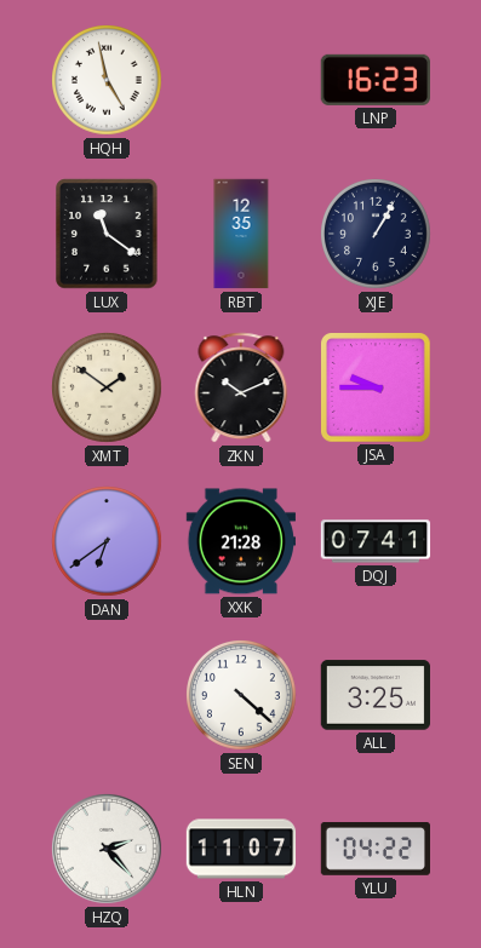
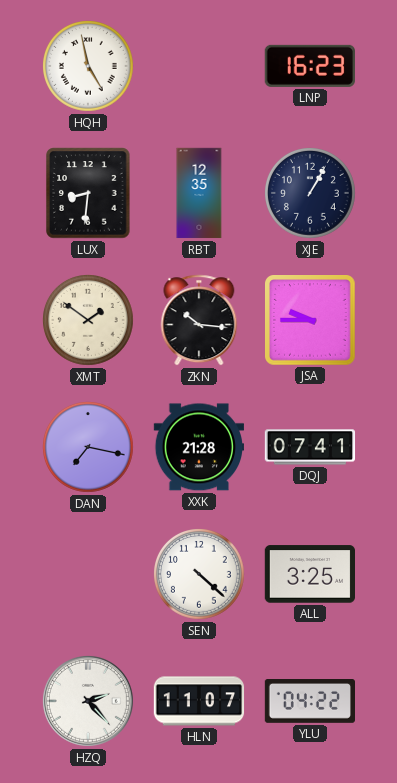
LUX: 11:21 -> 8:31
ZKN: 10:11 -> 10:16
DAN: 6:39 -> 7:17
